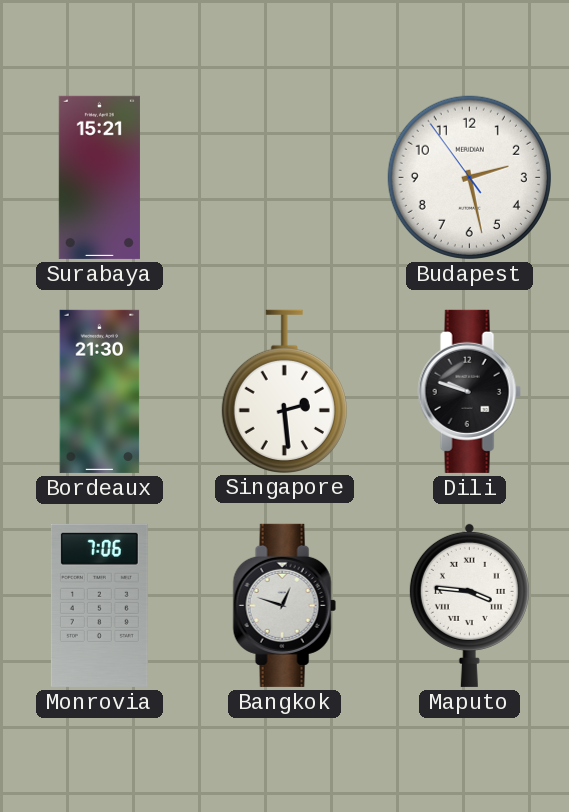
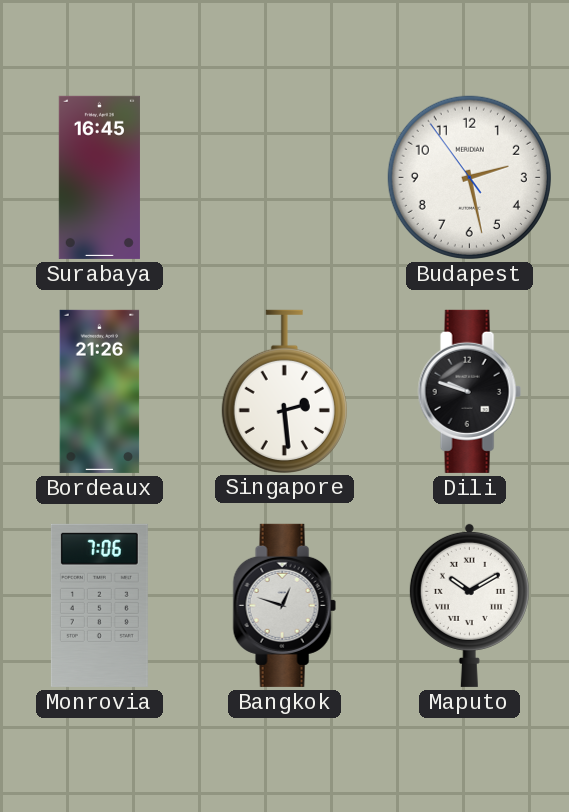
Surabaya: 15:21 -> 16:45
Bordeaux: 21:30 -> 21:26
Maputo: 3:46 -> 10:10
